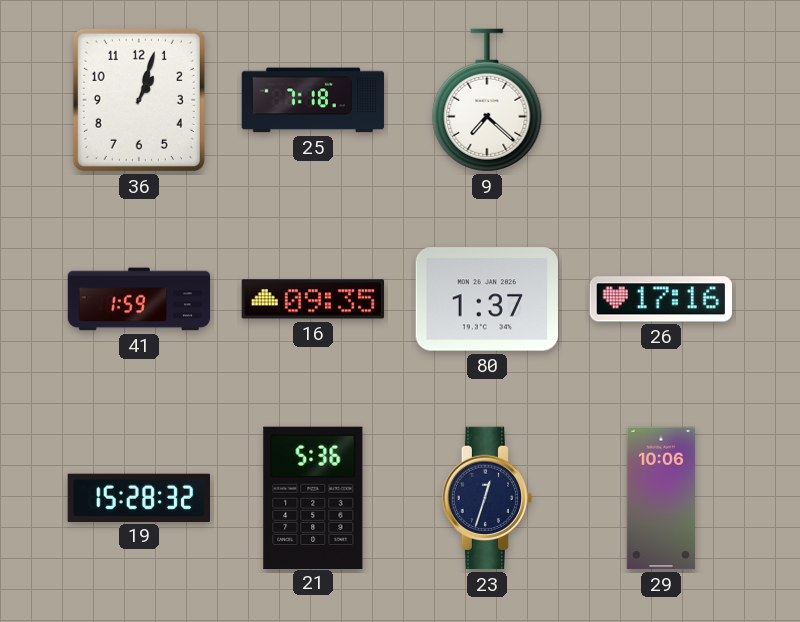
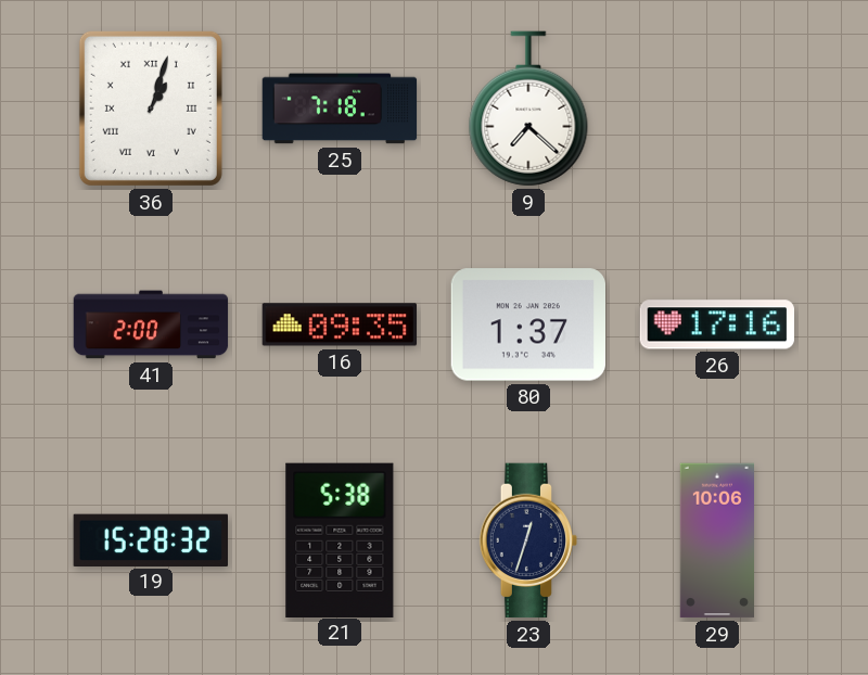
36 numerals: Arabic -> Roman
41: 1:59 -> 2:00
21: 5:36 -> 5:38
